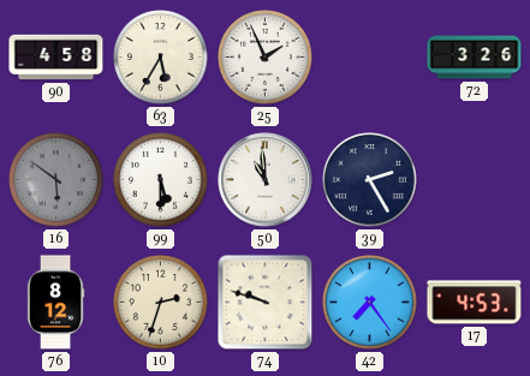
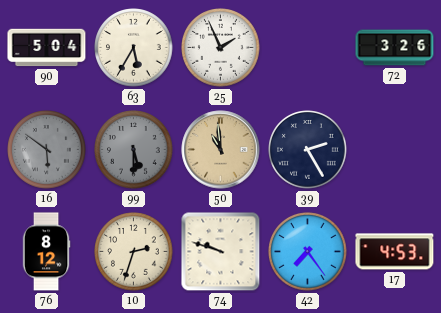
90: 4:58 -> 5:04
99 dial: white -> grey
50 dial: white -> champagne
